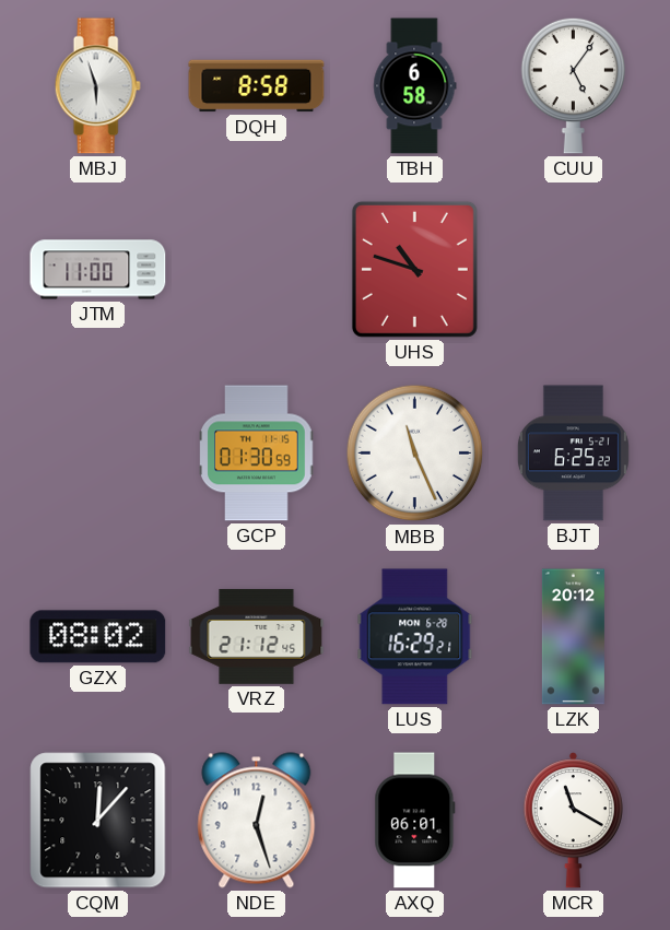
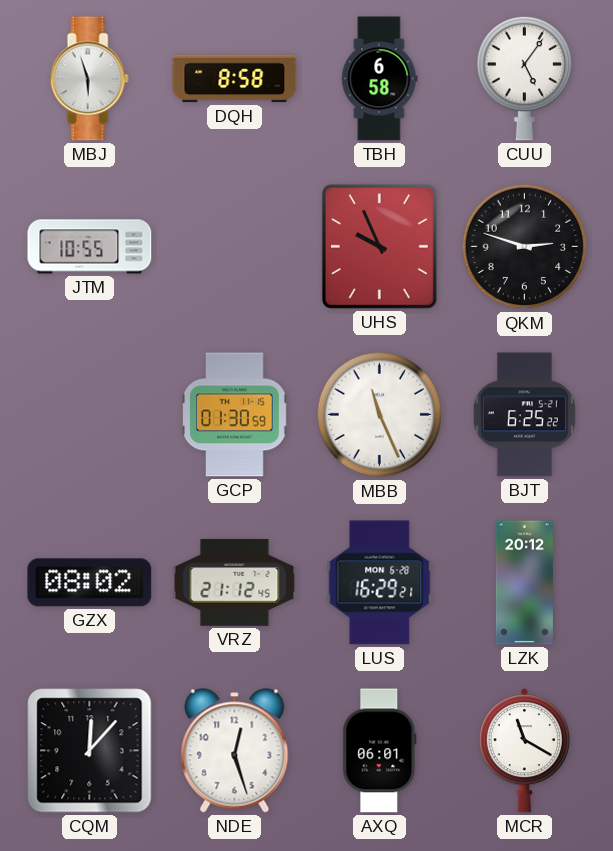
JTM: 11:00 -> 10:55
UHS: 10:48 -> 9:56
QKM: none -> 2:48
